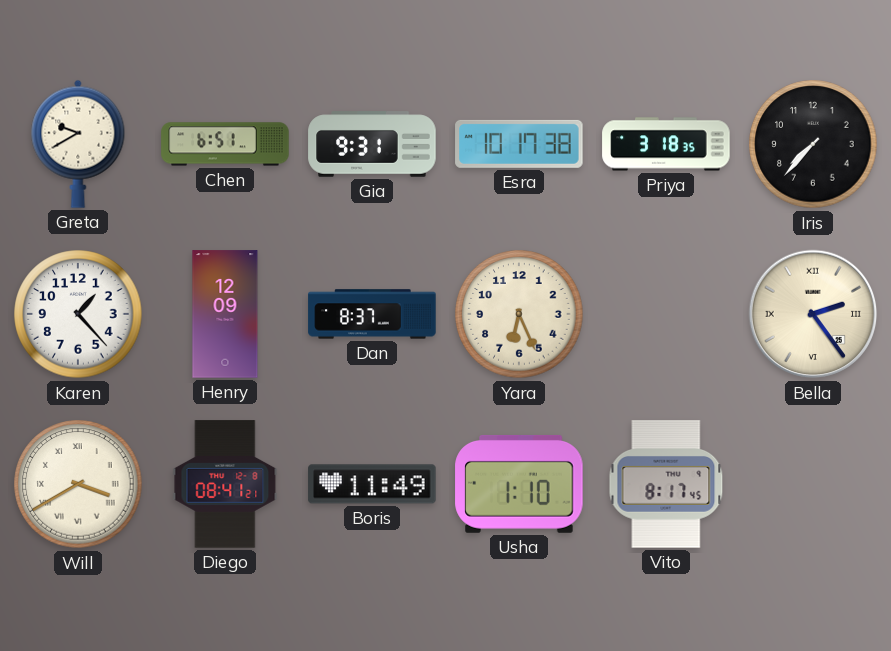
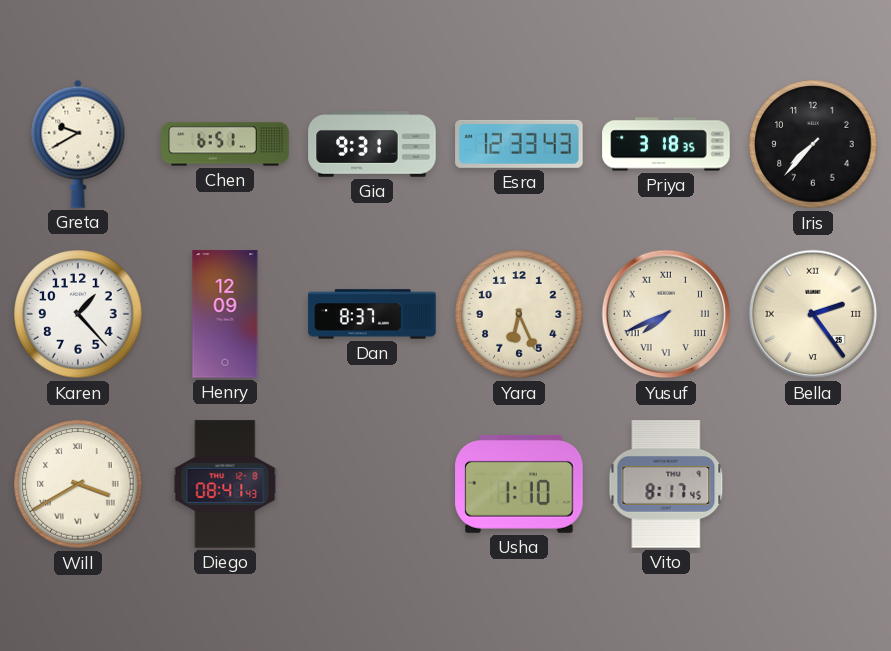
Esra: 10:17 -> 12:33
Yusuf: none -> 7:41
Diego: 08:41:21 -> 08:41:43
Boris: 11:49 -> none
